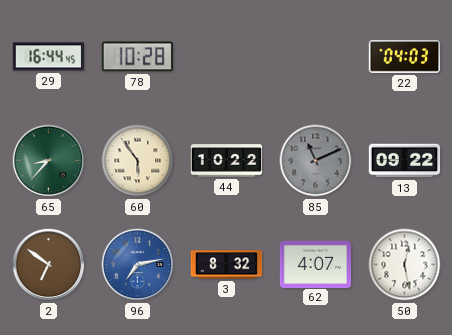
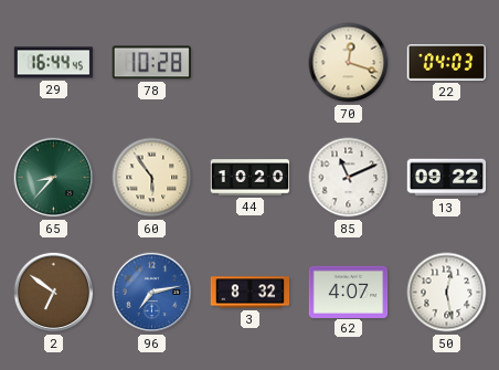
70: none -> 12:18
44: 10:22 -> 10:20
85 dial: grey -> white
